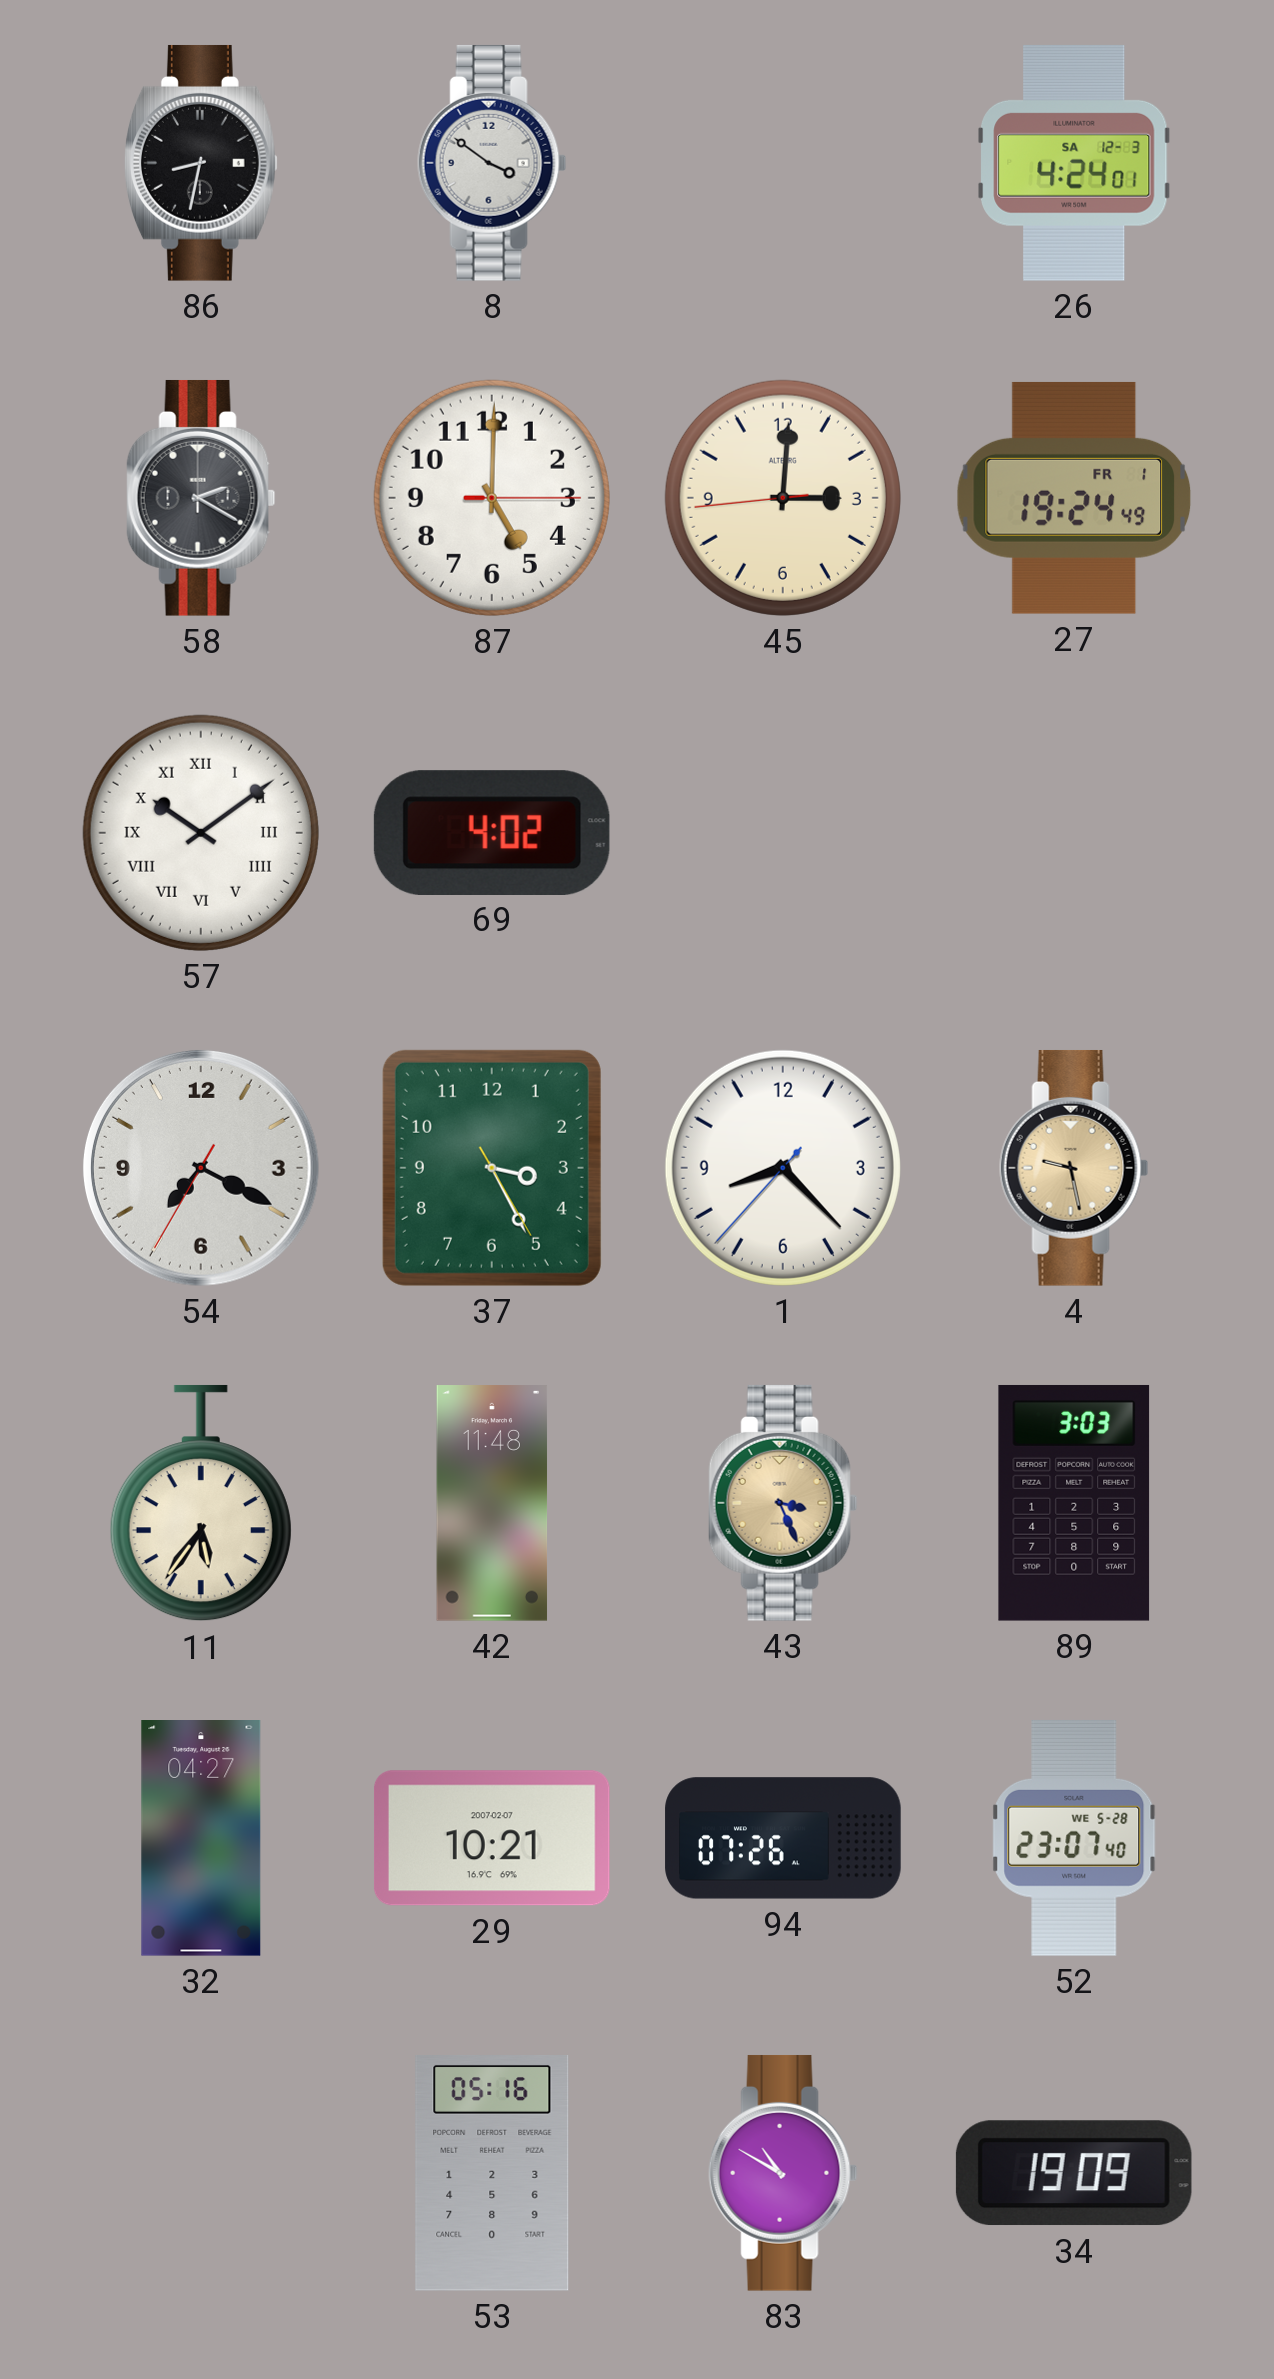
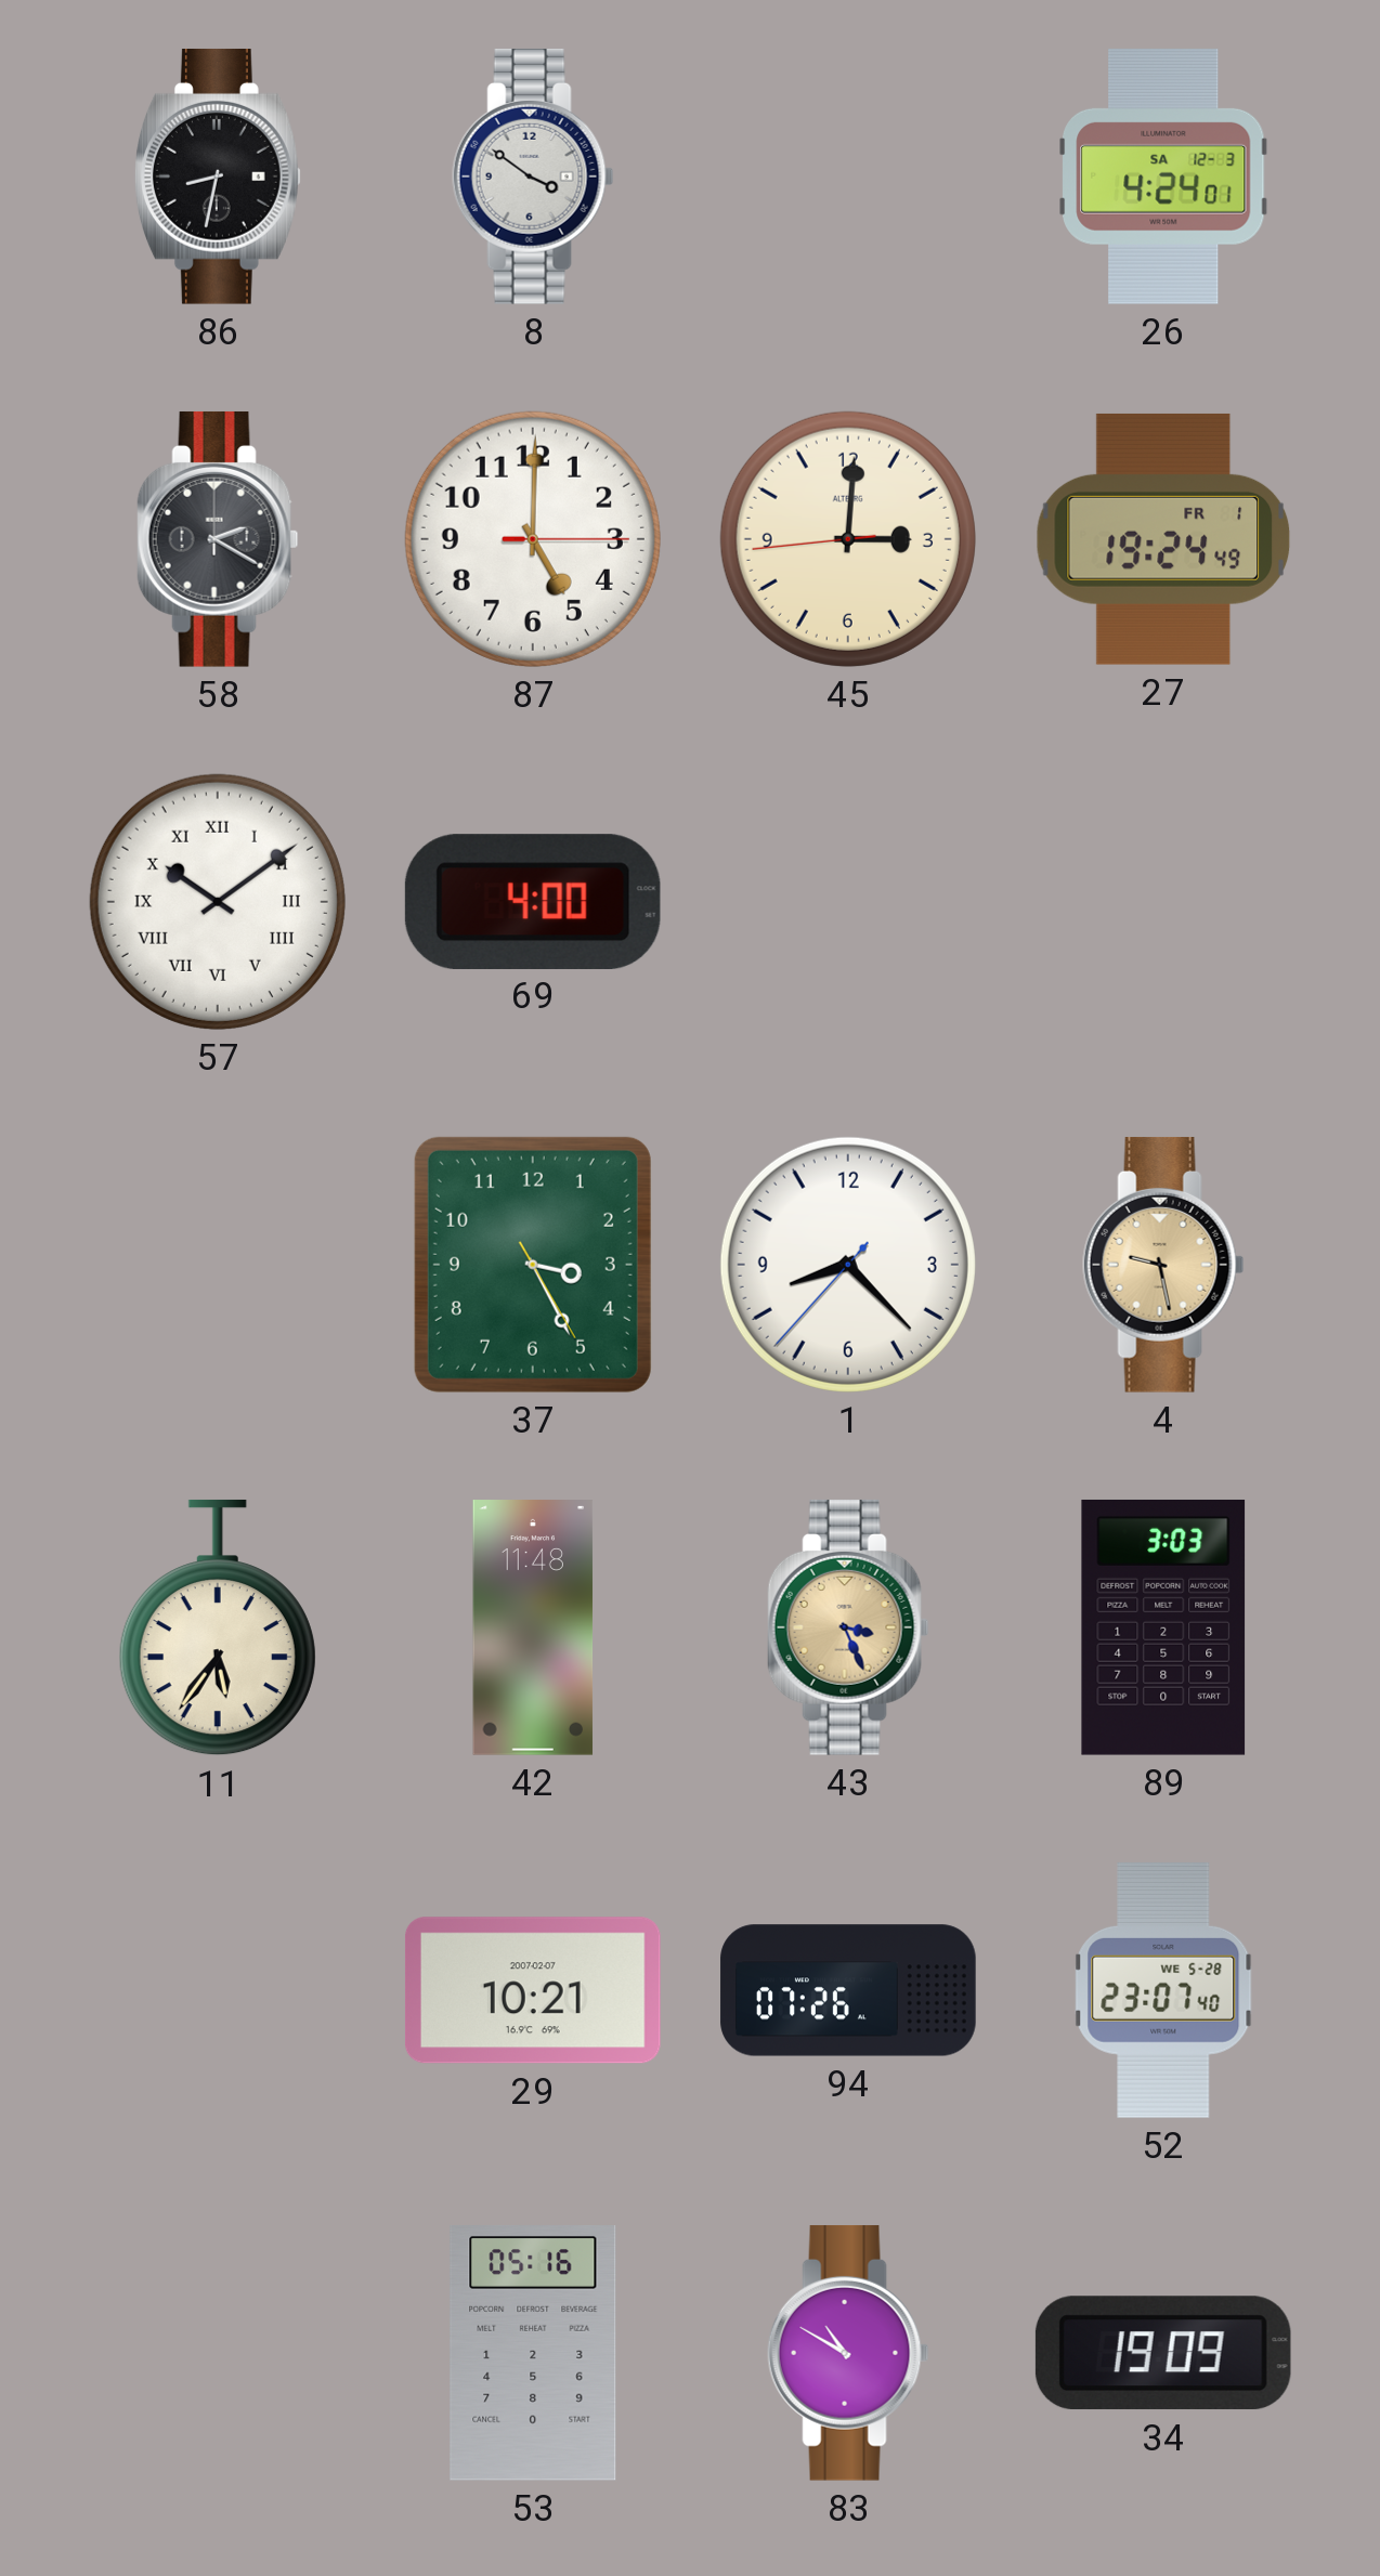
69: 4:02 -> 4:00
54: 7:19 -> none
32: 04:27 -> none
